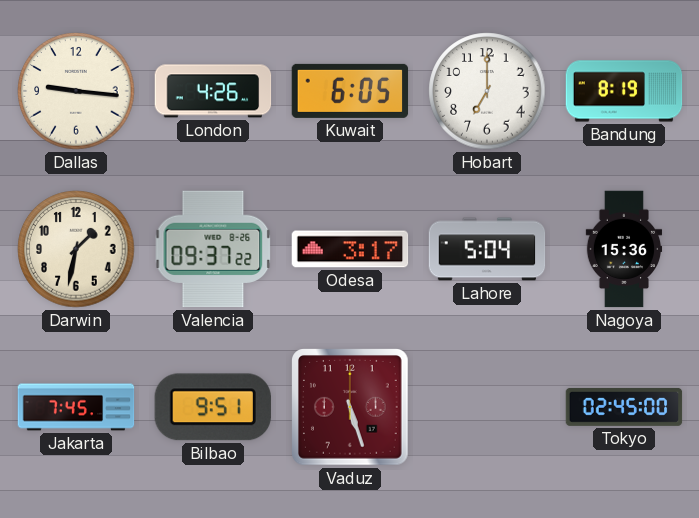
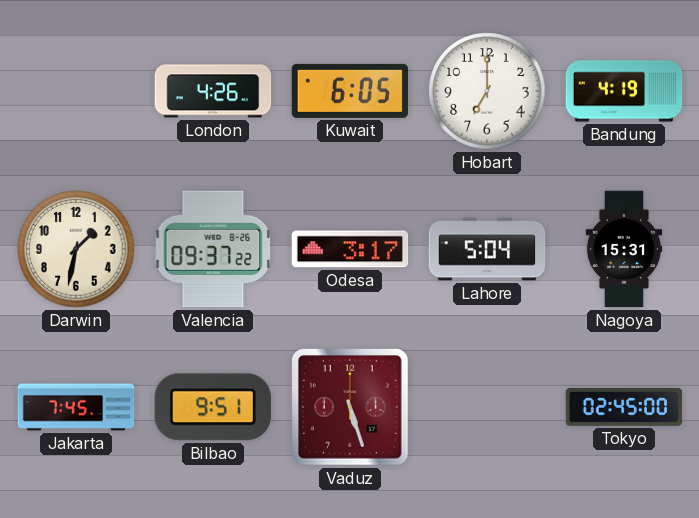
Dallas: 9:16 -> none
Bandung: 8:19 -> 4:19
Nagoya: 15:36 -> 15:31
